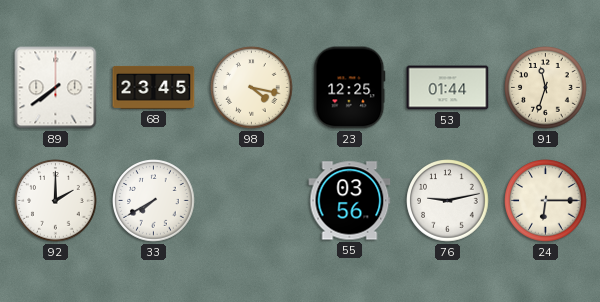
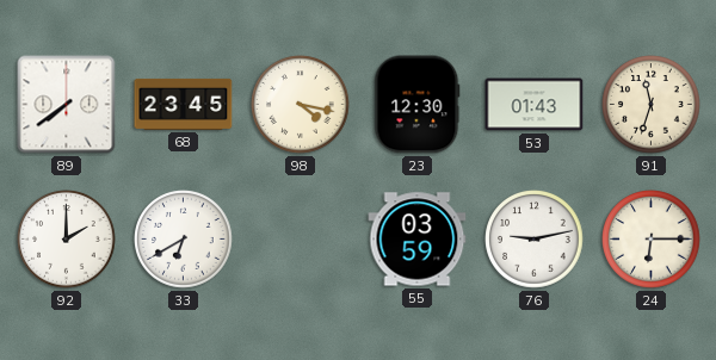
23: 12:25 -> 12:30
53: 01:44 -> 01:43
33: 7:40 -> 6:40
55: 03:56 -> 03:59
